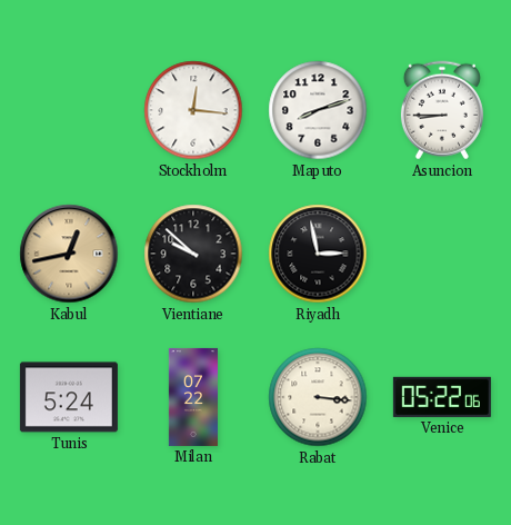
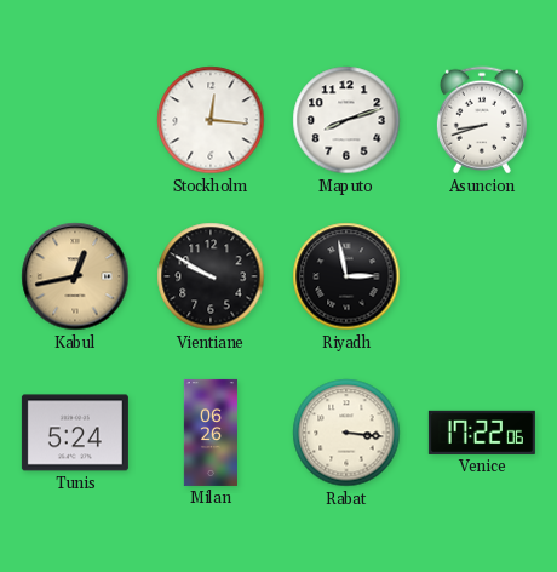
Asuncion: 8:45 -> 8:42
Vientiane: 9:52 -> 9:50
Milan: 07:22 -> 06:26
Venice: 05:22 -> 17:22
